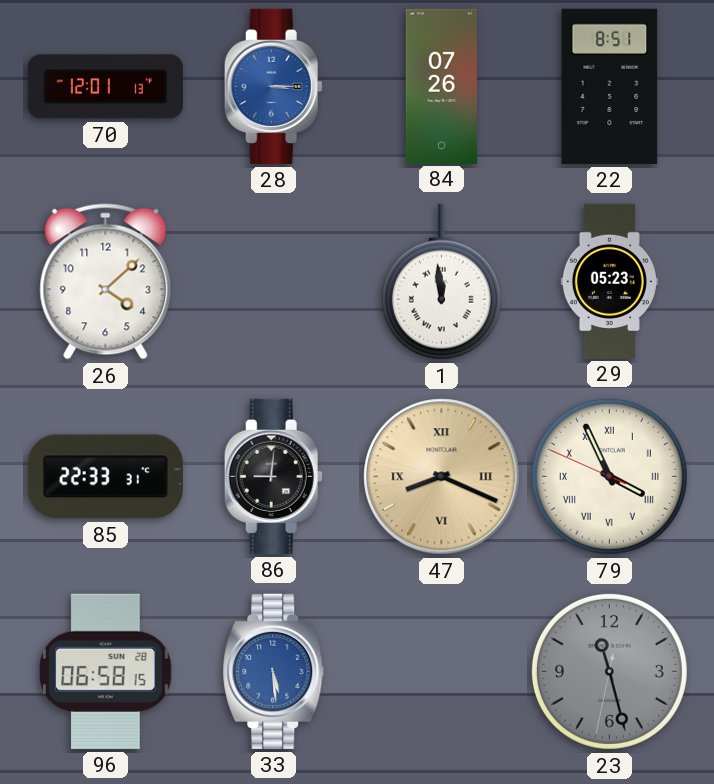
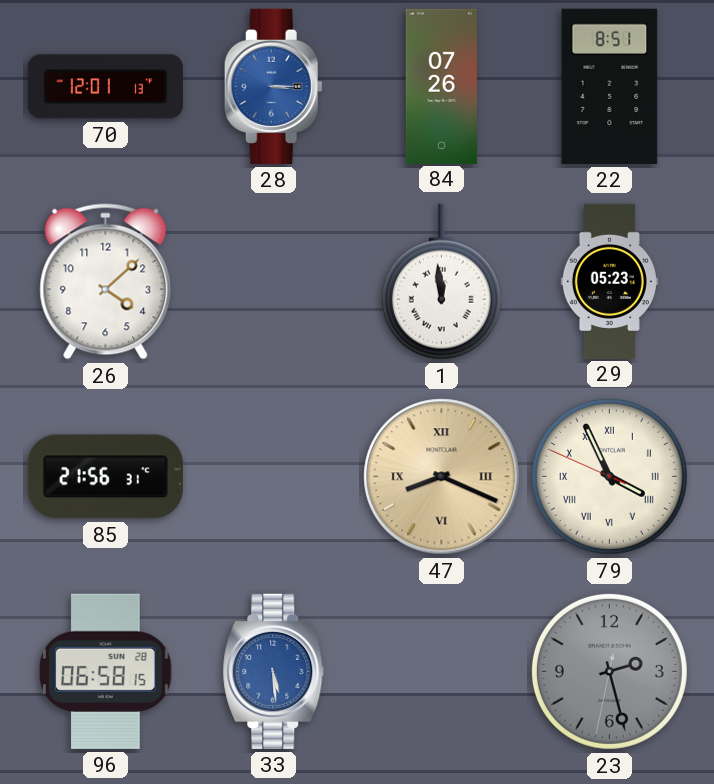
85: 22:33 -> 21:56
86: 9:01 -> none
23: 11:27 -> 2:27
